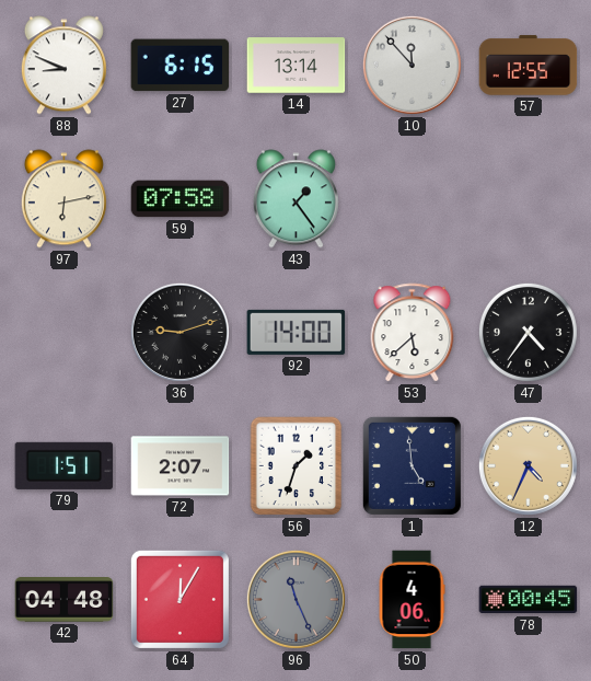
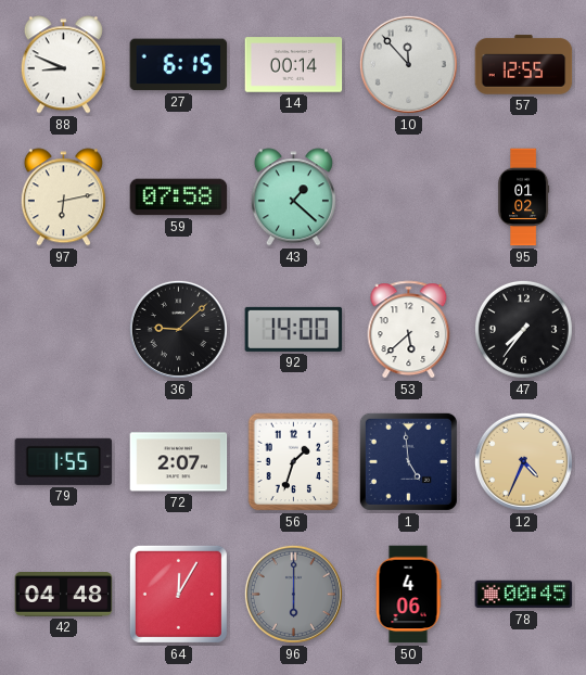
14: 13:14 -> 00:14
43: 1:24 -> 1:22
95: none -> 01:02
36: 9:12 -> 9:08
47: 4:36 -> 7:36
79: 1:51 -> 1:55
96: 11:26 -> 6:00
